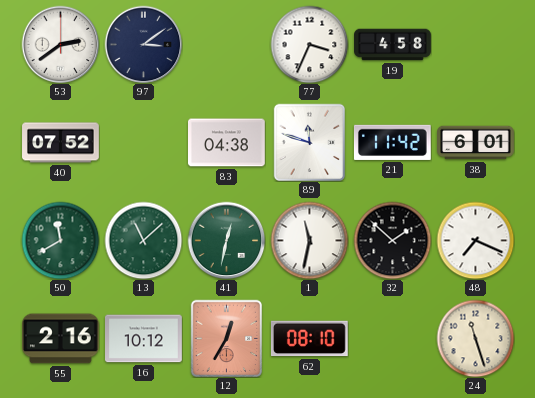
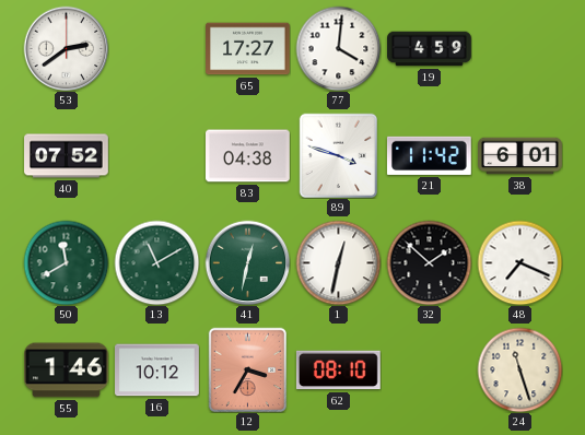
97: 3:09 -> none
65: none -> 17:27
77: 3:34 -> 4:01
19: 4:58 -> 4:59
89: 11:48 -> 3:48
13: 11:08 -> 11:10
1: 11:32 -> 12:32
55: 2:16 -> 1:46
12: 12:35 -> 3:35
